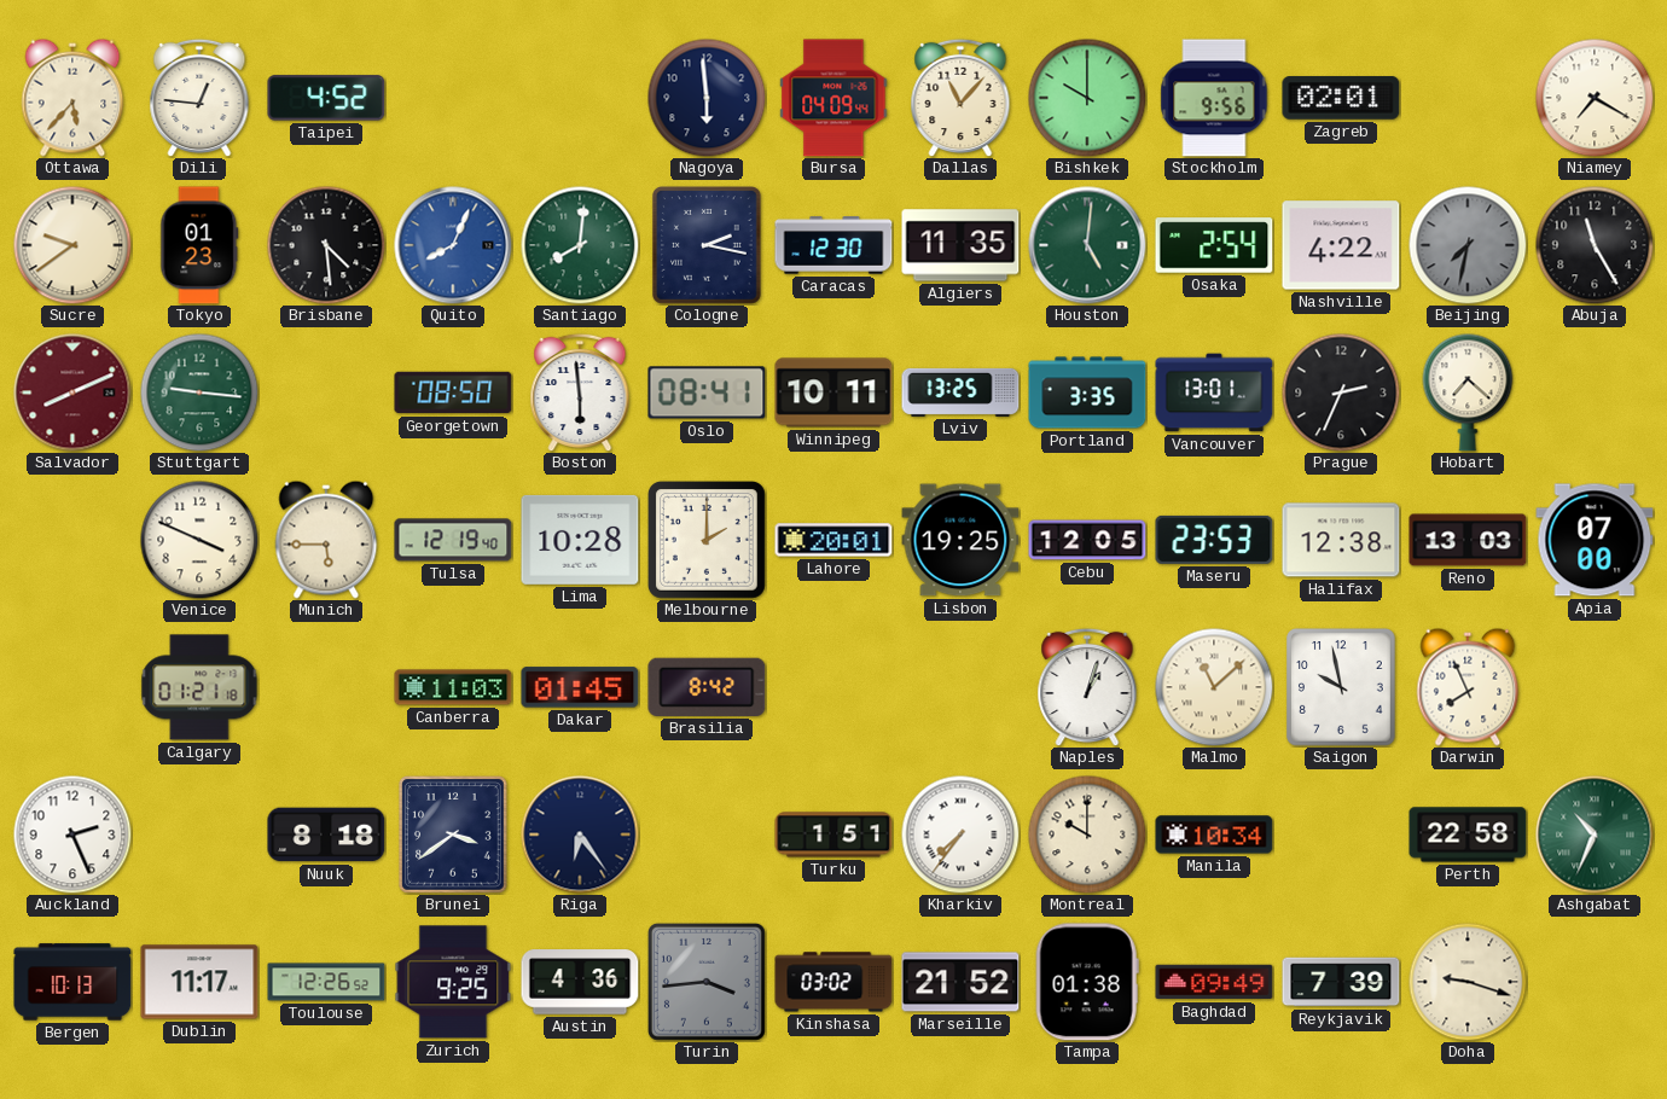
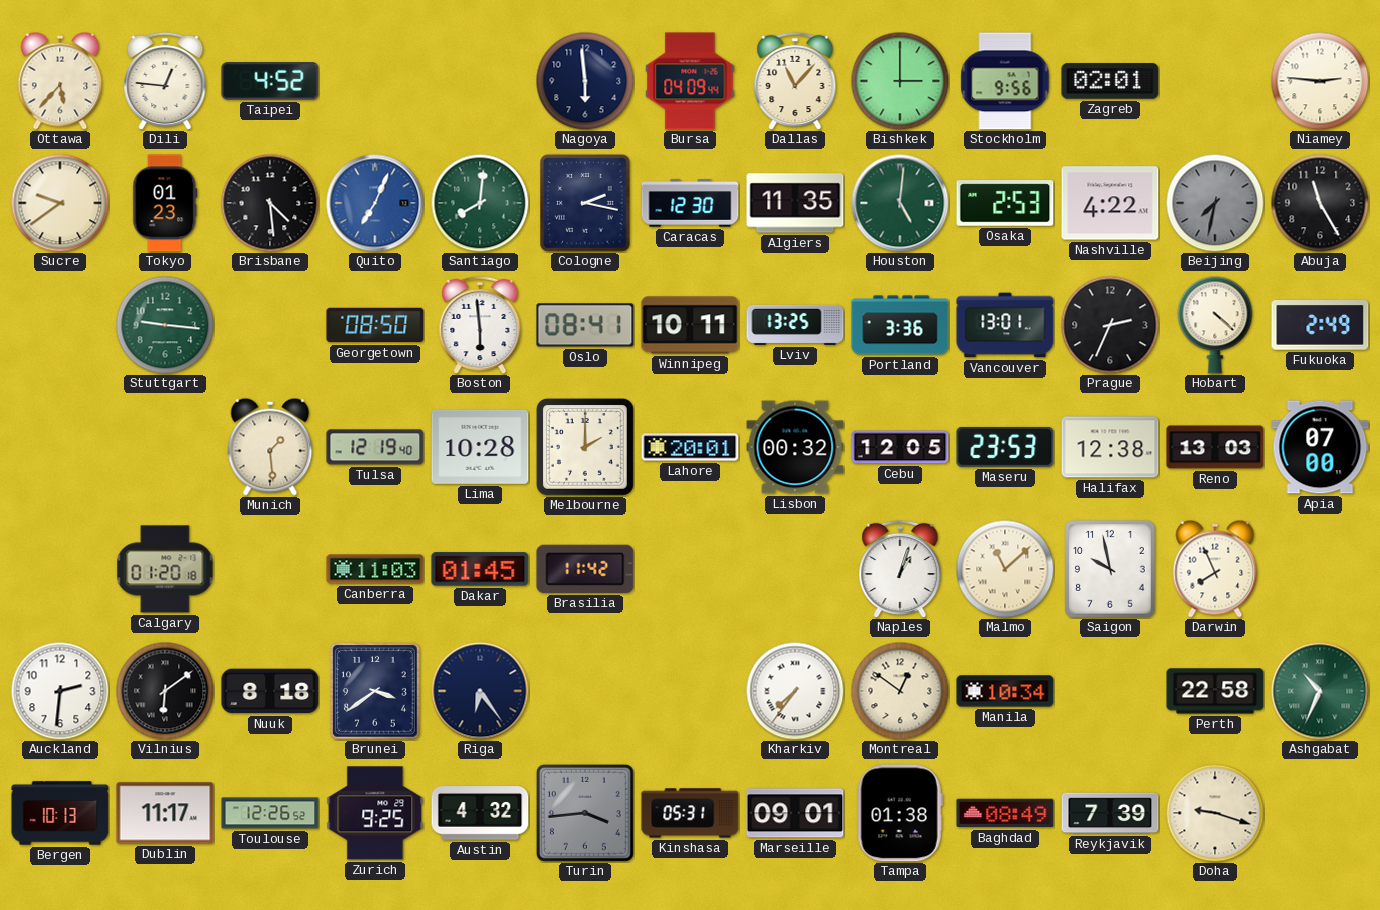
Bishkek: 10:00 -> 3:00
Niamey: 7:20 -> 2:46
Quito: 8:04 -> 7:04
Osaka: 2:54 -> 2:53
Salvador: 8:11 -> none
Portland: 3:35 -> 3:36
Hobart: 7:22 -> 4:22
Fukuoka: none -> 2:49
Venice: 3:49 -> none
Munich: 5:45 -> 1:29
Lisbon: 19:25 -> 00:32
Calgary: 01:21 -> 01:20
Brasilia: 8:42 -> 11:42
Auckland: 2:26 -> 2:31
Vilnius: none -> 6:09
Turku: 1:51 -> none
Montreal: 10:00 -> 12:51
Austin: 4:36 -> 4:32
Kinshasa: 03:02 -> 05:31
Marseille: 21:52 -> 09:01
Baghdad: 09:49 -> 08:49
